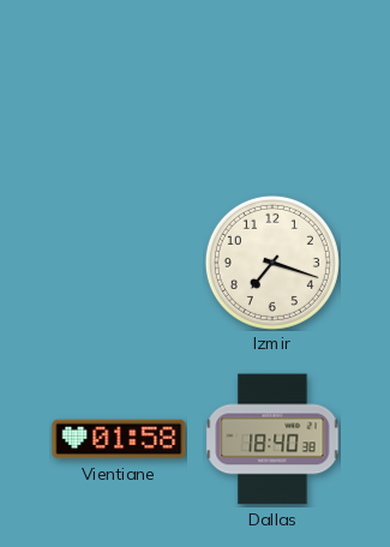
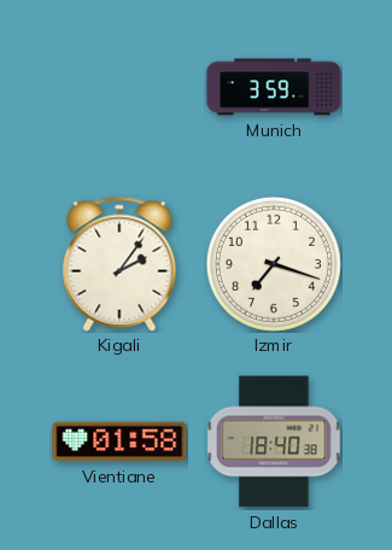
Munich: none -> 3:59
Kigali: none -> 2:06
